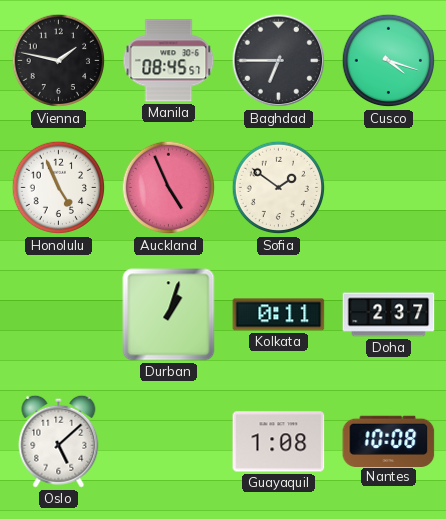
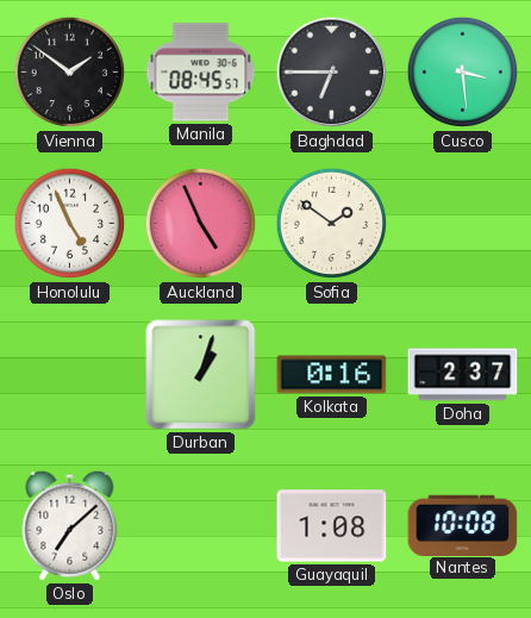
Vienna: 1:47 -> 1:51
Cusco: 4:18 -> 3:29
Kolkata: 0:11 -> 0:16
Oslo: 5:08 -> 7:08
